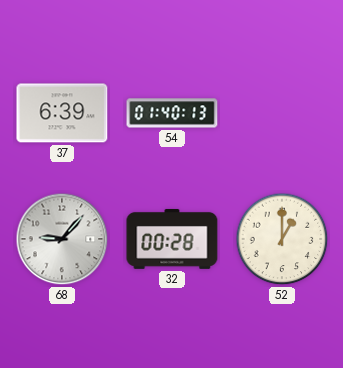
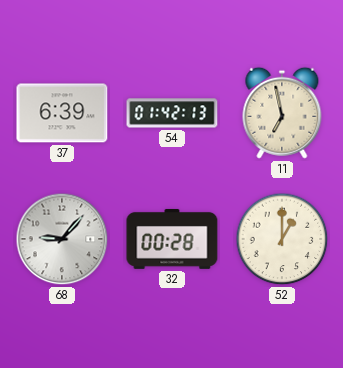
54: 01:40 -> 01:42
11: none -> 6:58
